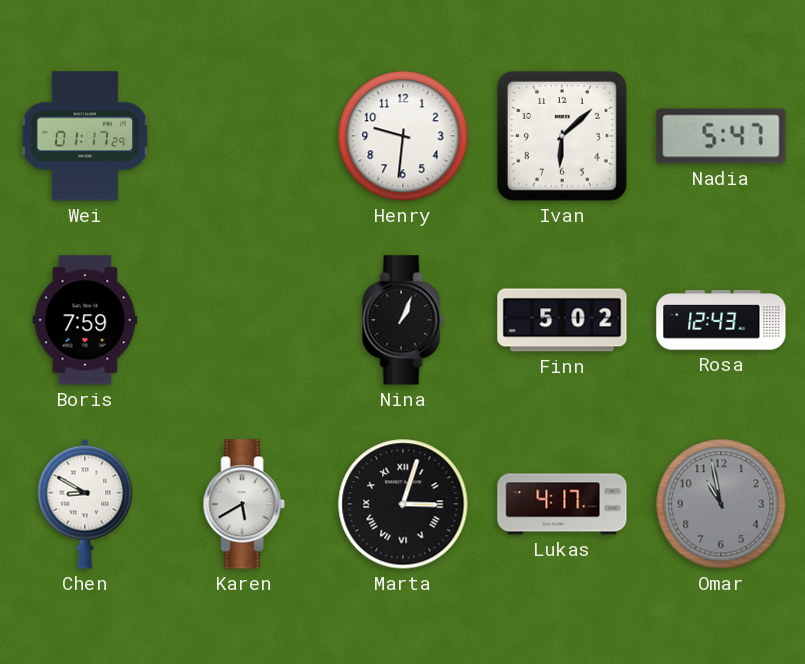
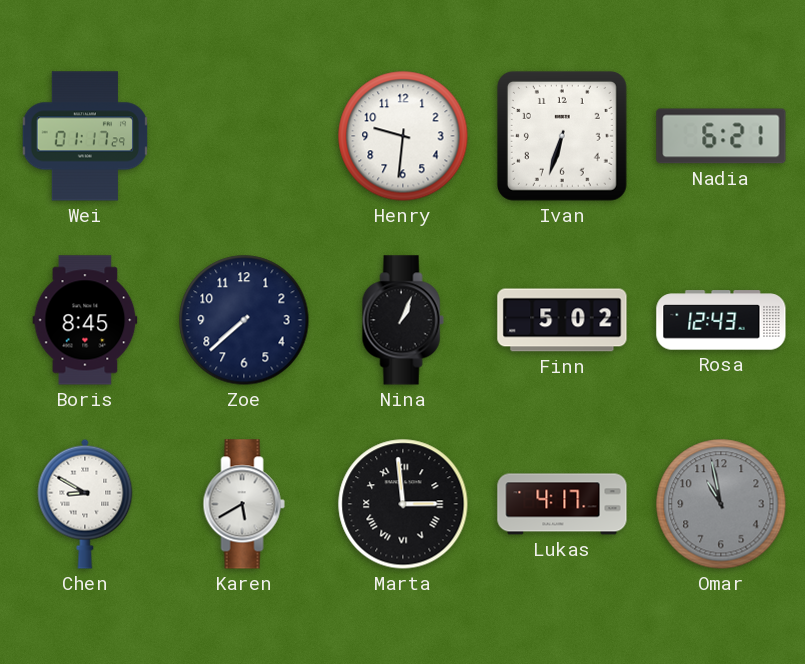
Ivan: 6:08 -> 6:33
Nadia: 5:47 -> 6:21
Boris: 7:59 -> 8:45
Zoe: none -> 7:38
Marta: 3:03 -> 2:59
